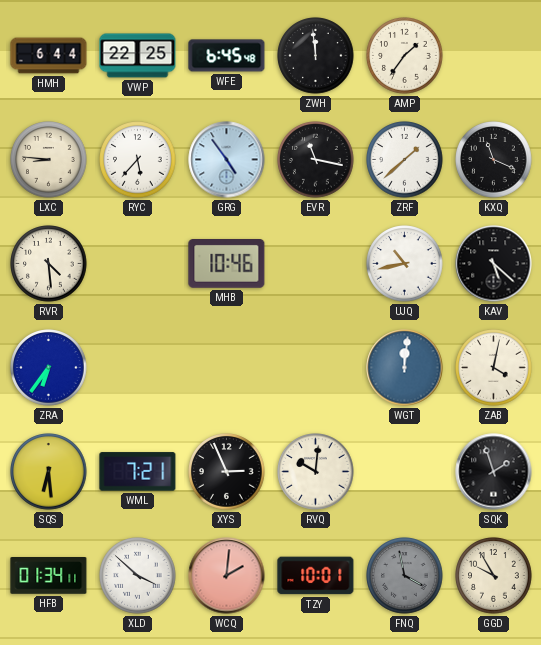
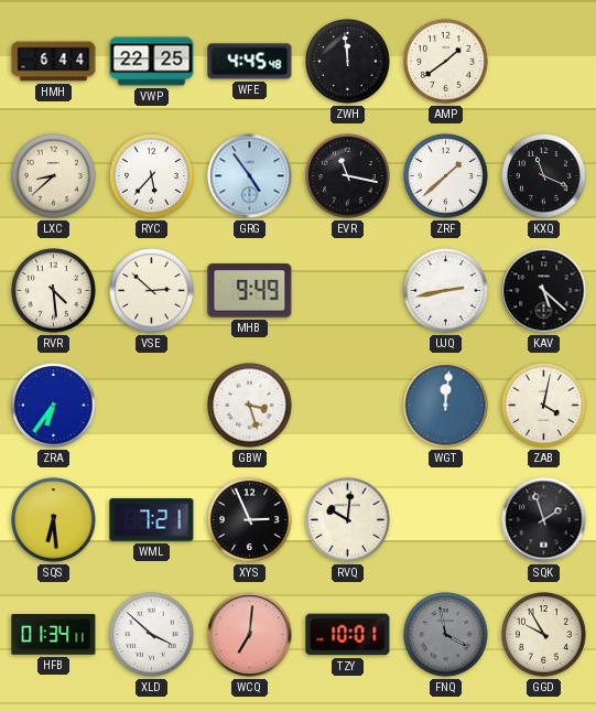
WFE: 6:45 -> 4:45
AMP: 1:36 -> 1:39
LXC: 8:46 -> 8:38
VSE: none -> 2:52
MHB: 10:46 -> 9:49
UJQ: 10:43 -> 2:43
GBW: none -> 3:27
WCQ: 2:01 -> 7:01
